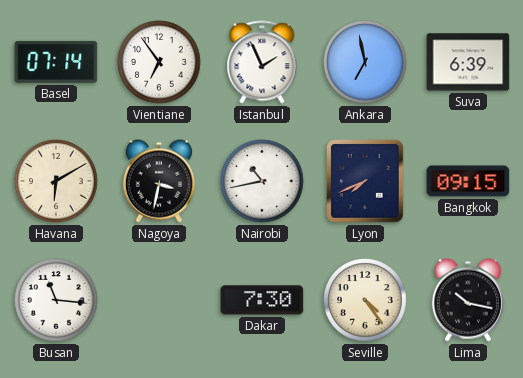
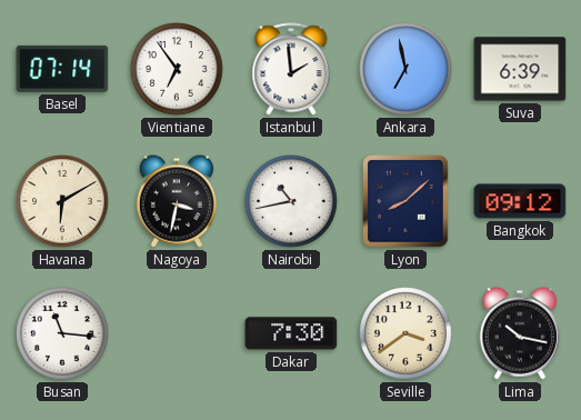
Istanbul: 1:56 -> 1:59
Lyon: 7:41 -> 8:08
Bangkok: 09:15 -> 09:12
Seville: 4:24 -> 3:39
